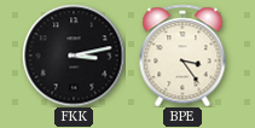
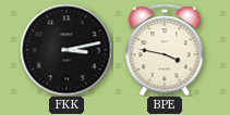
BPE: 3:24 -> 3:47
